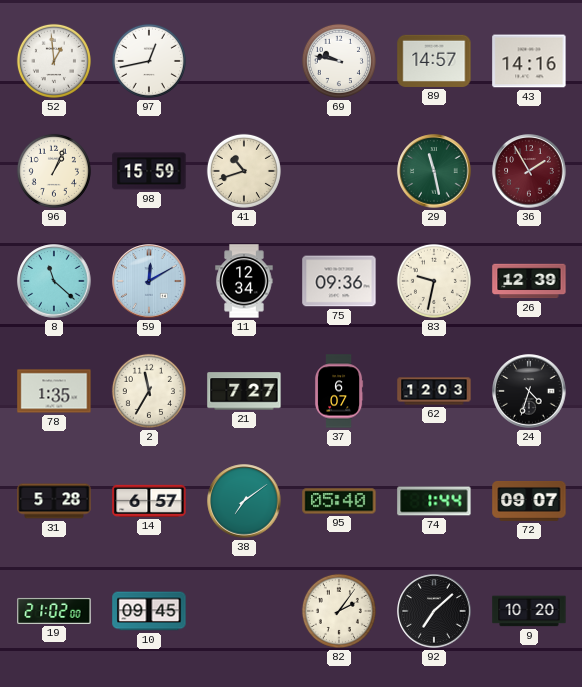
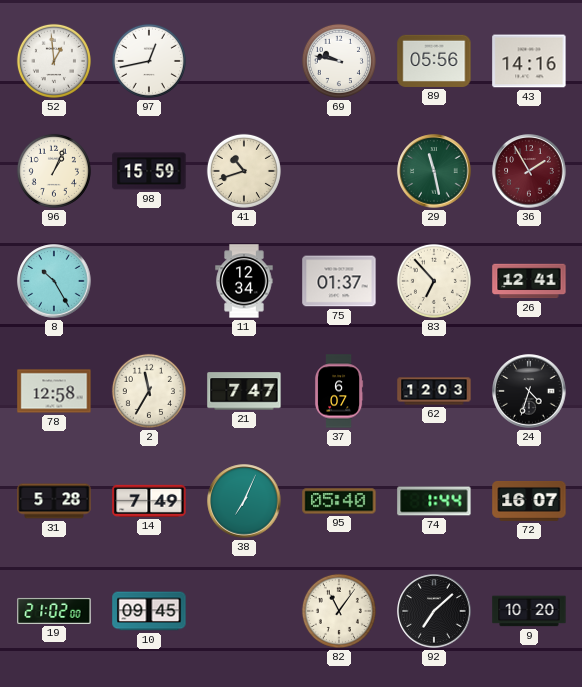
89: 14:57 -> 05:56
8: 11:22 -> 10:25
59: 12:10 -> none
75: 09:36 -> 01:37
83: 9:32 -> 6:53
26: 12:39 -> 12:41
78: 1:35 -> 12:58
21: 7:27 -> 7:47
14: 6:57 -> 7:49
38: 7:09 -> 7:04
72: 09:07 -> 16:07
82: 2:06 -> 11:06
